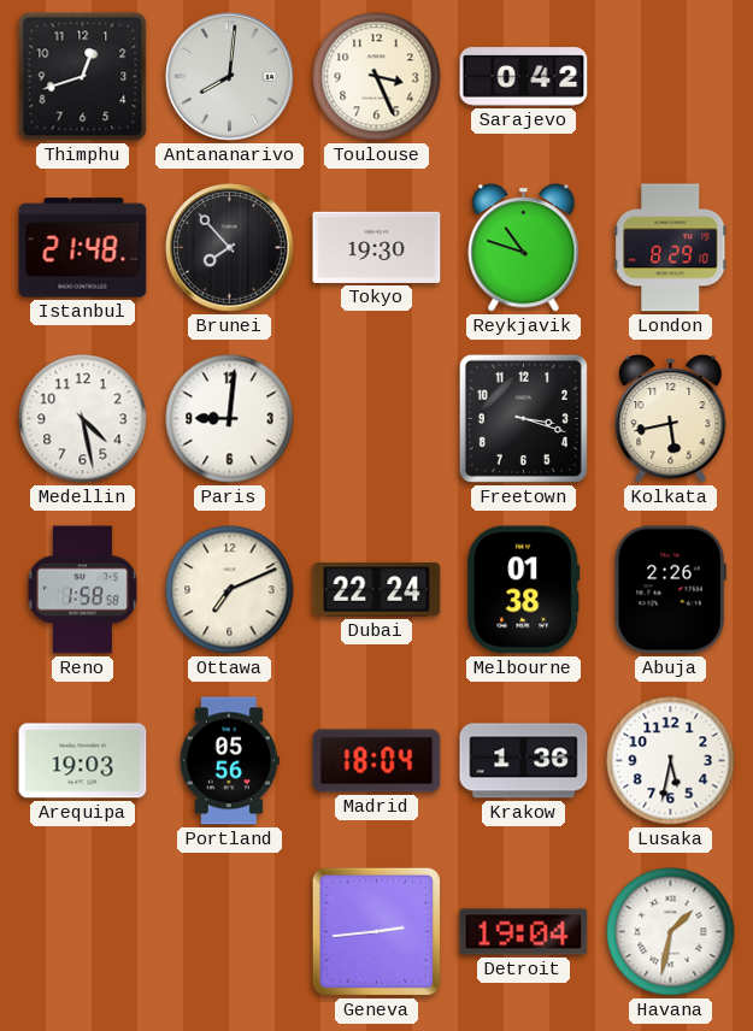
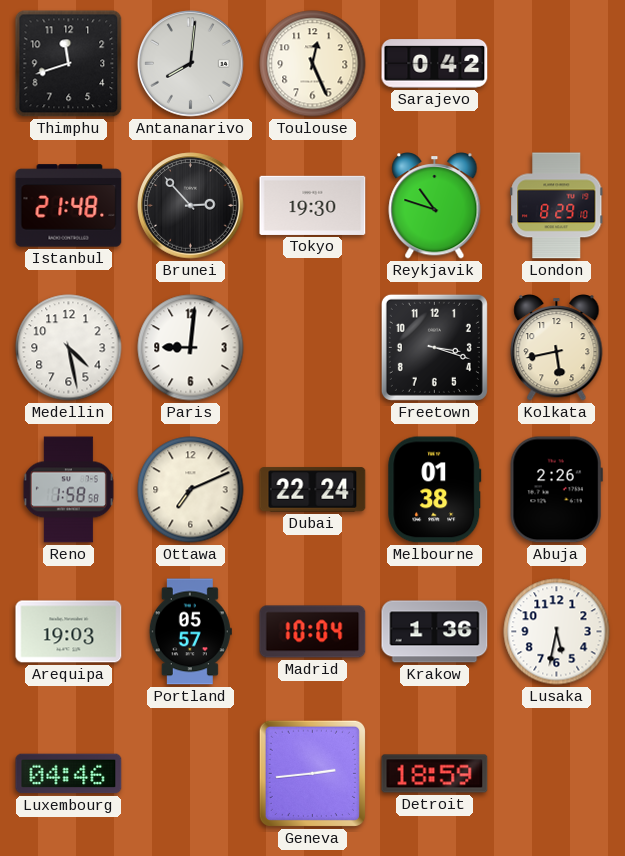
Thimphu: 12:42 -> 11:42
Toulouse: 3:26 -> 12:26
Brunei: 7:53 -> 2:53
Portland: 05:56 -> 05:57
Madrid: 18:04 -> 10:04
Luxembourg: none -> 04:46
Detroit: 19:04 -> 18:59
Havana: 1:32 -> none
